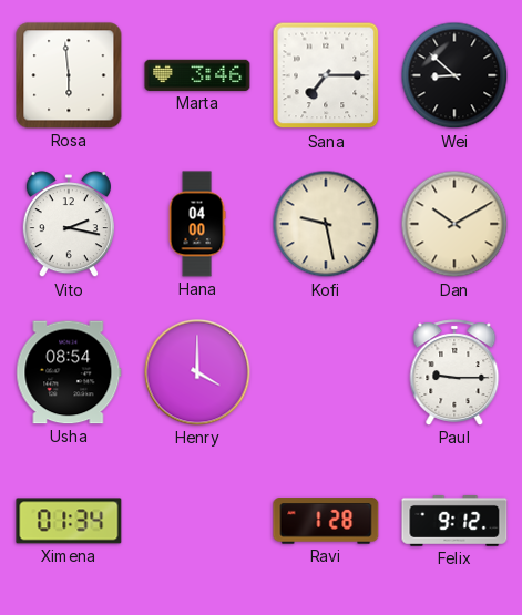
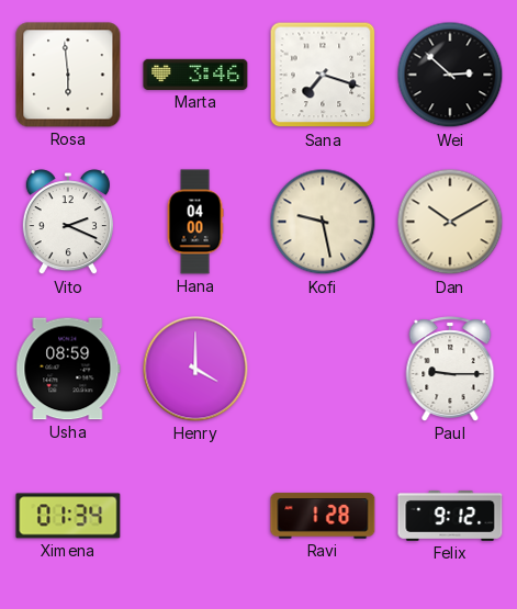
Sana: 7:15 -> 7:18
Wei: 8:52 -> 2:52
Vito: 2:17 -> 2:19
Usha: 08:54 -> 08:59
